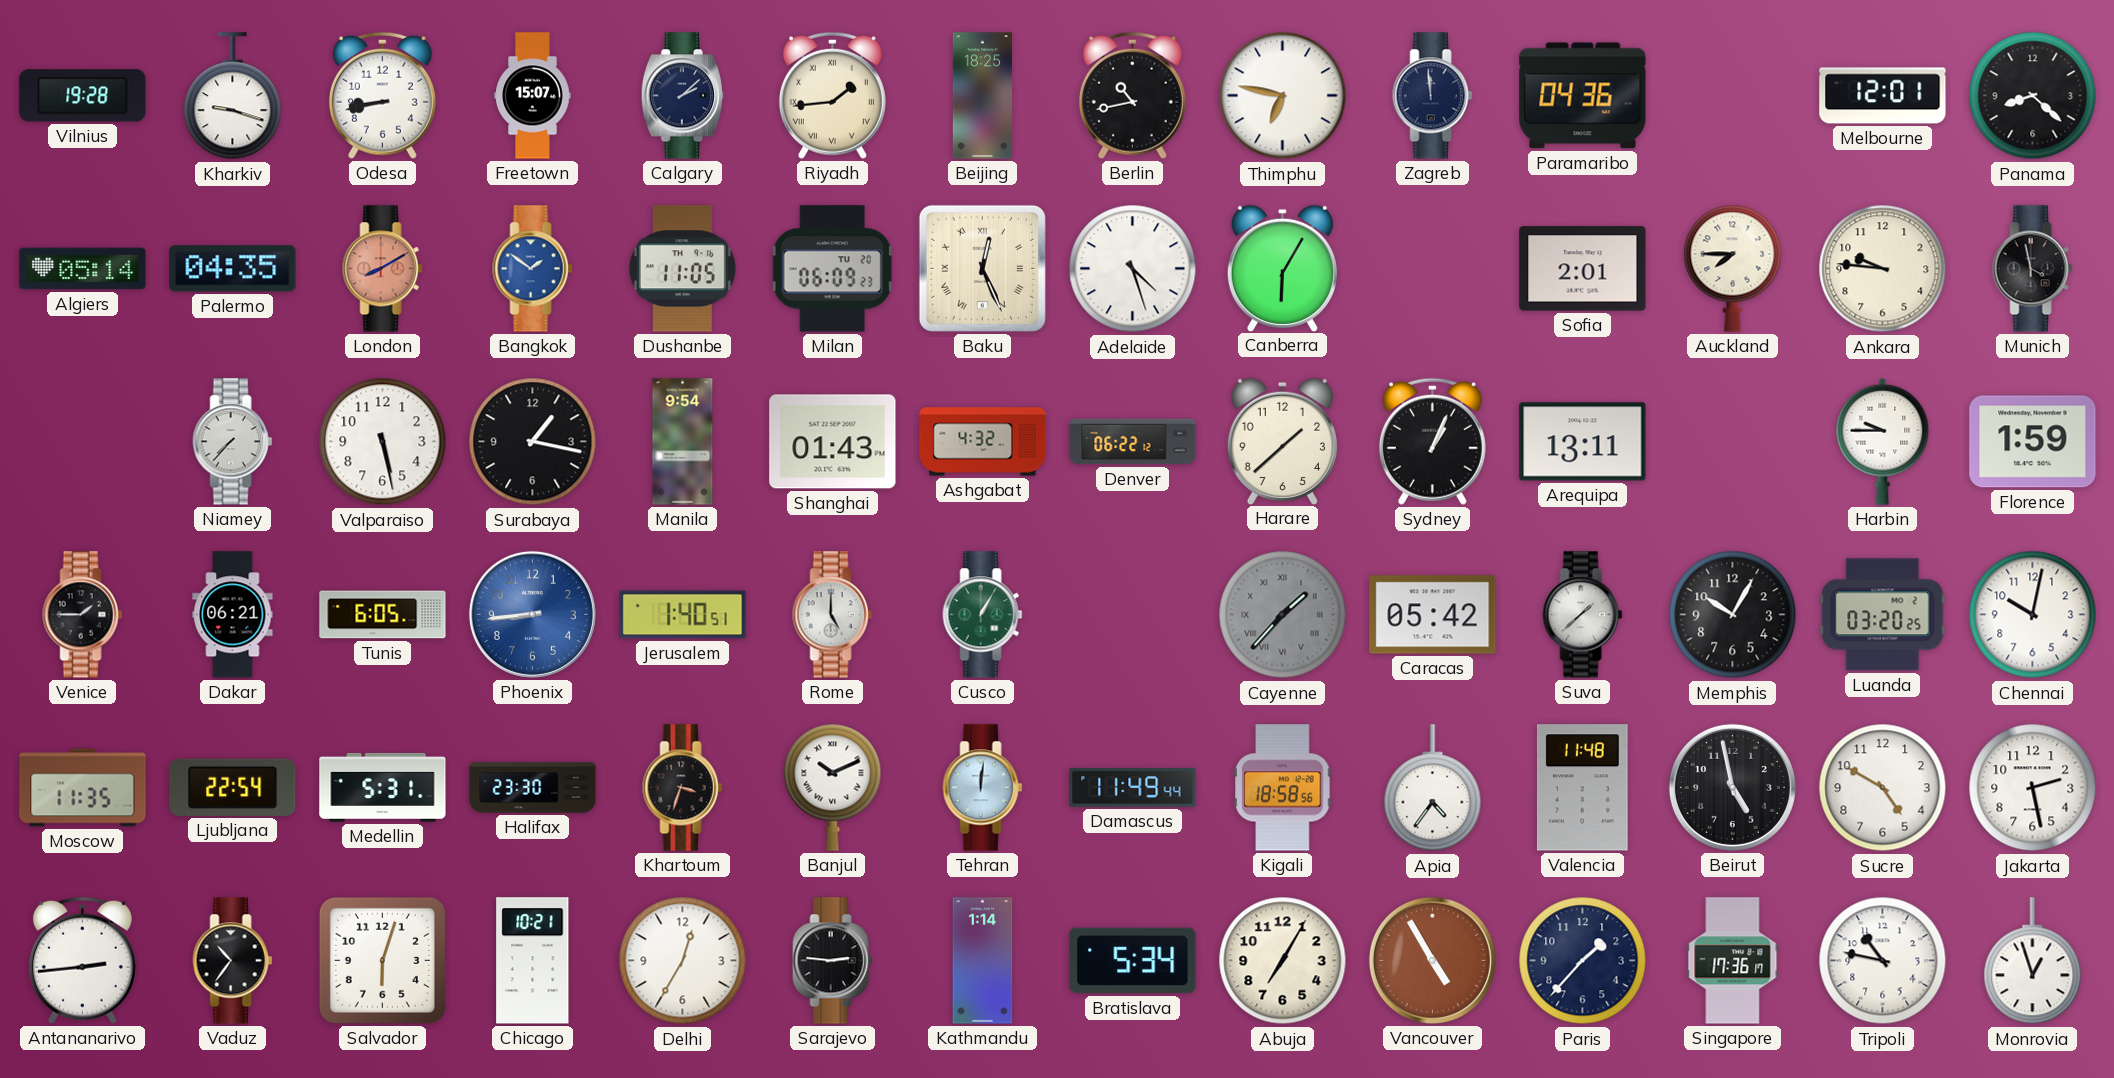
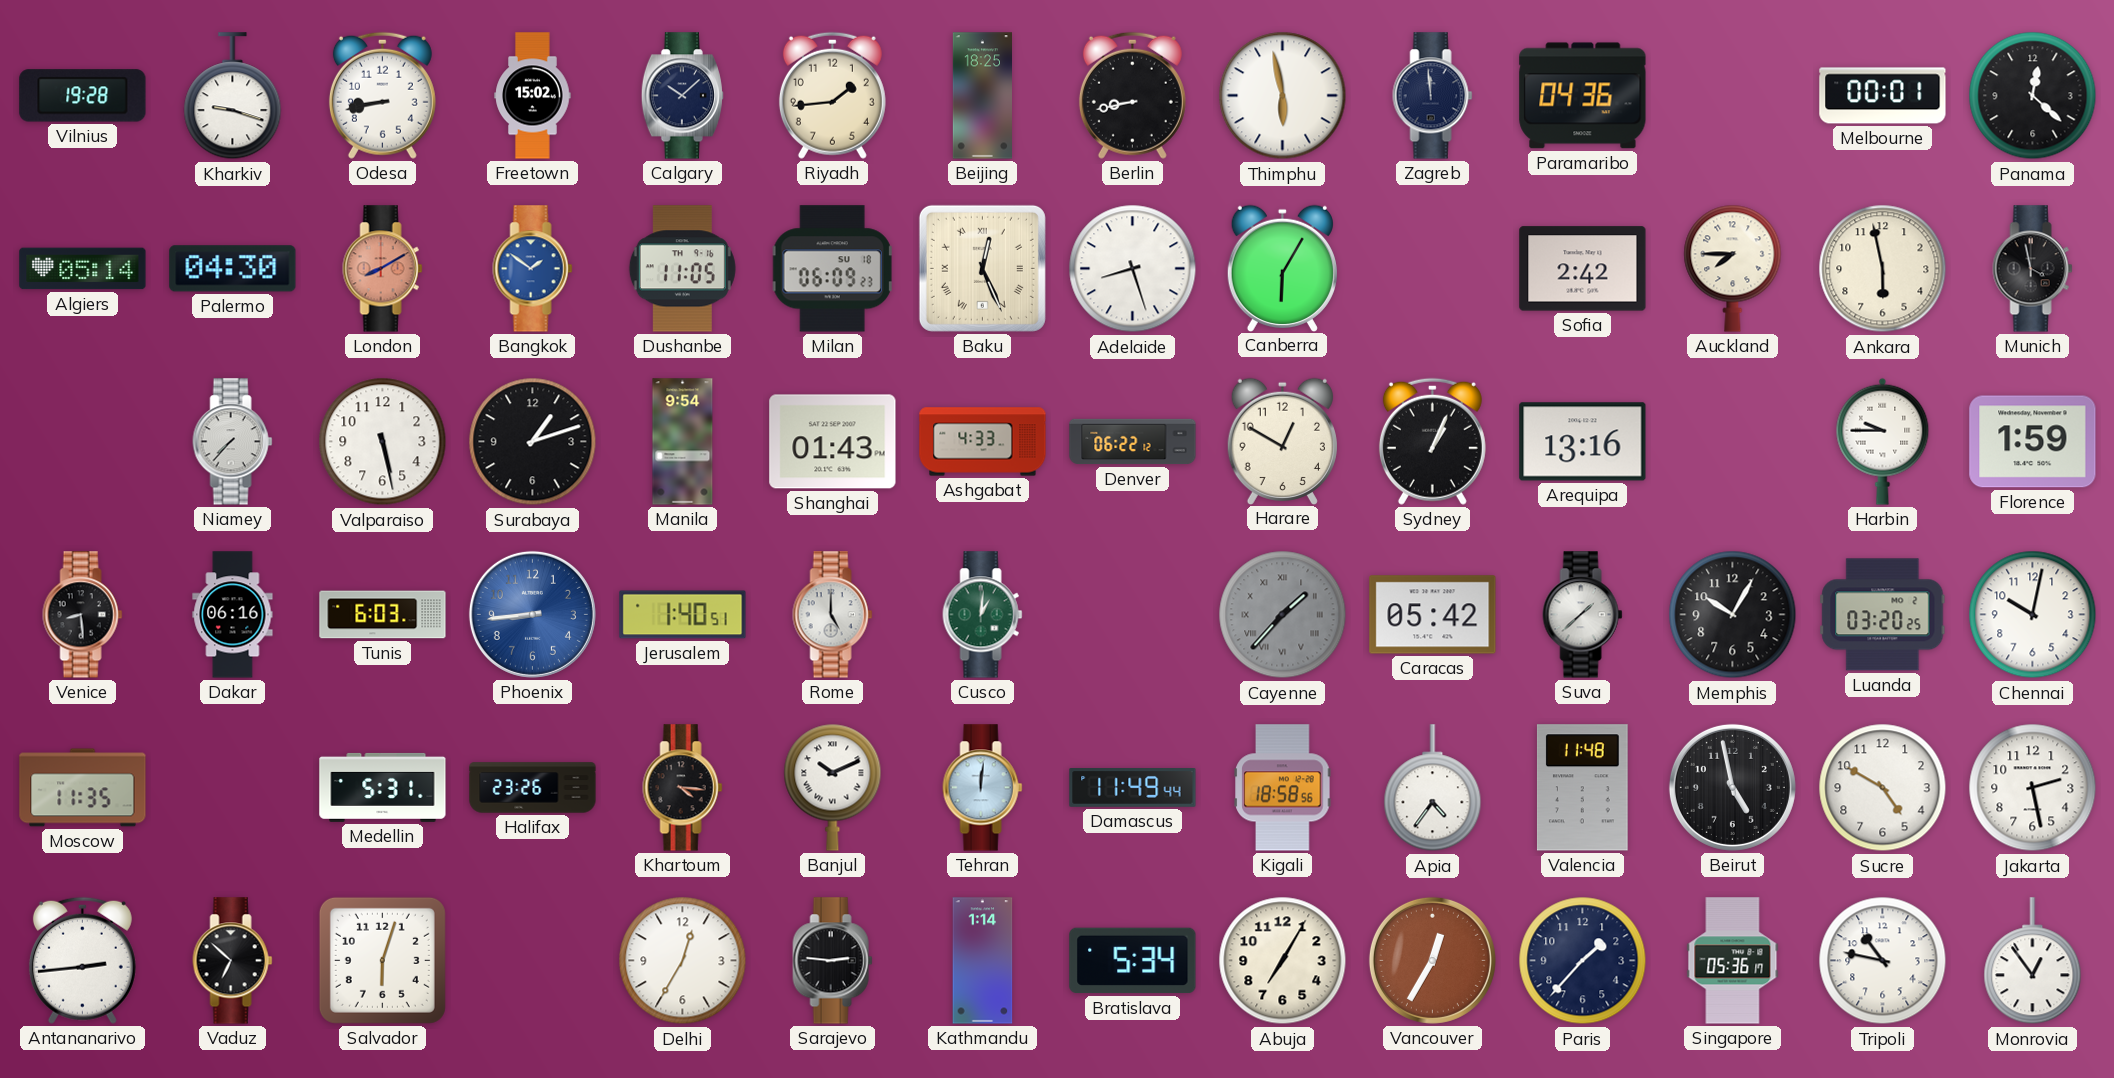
Freetown: 15:07 -> 15:02
Calgary: 2:08 -> 10:08
Riyadh numerals: Roman -> Arabic
Berlin: 10:43 -> 8:43
Thimphu: 6:47 -> 5:58
Melbourne: 12:01 -> 00:01
Panama: 8:22 -> 12:22
Palermo: 04:35 -> 04:30
Milan date: TU 20 -> SU 18
Adelaide: 4:27 -> 8:27
Sofia: 2:01 -> 2:42
Ankara: 9:46 -> 5:58
Surabaya: 1:17 -> 1:12
Ashgabat: 4:32 -> 4:33
Harare: 1:38 -> 12:50
Arequipa: 13:11 -> 13:16
Venice: 1:45 -> 8:29
Dakar: 06:21 -> 06:16
Tunis: 6:05 -> 6:03
Cusco: 1:05 -> 1:01
Ljubljana: 22:54 -> none
Halifax: 23:30 -> 23:26
Khartoum: 3:33 -> 4:16
Vaduz: 10:36 -> 6:52
Chicago: 10:21 -> none
Vancouver: 4:55 -> 12:35
Singapore: 17:36 -> 05:36
Monrovia: 12:57 -> 12:54
